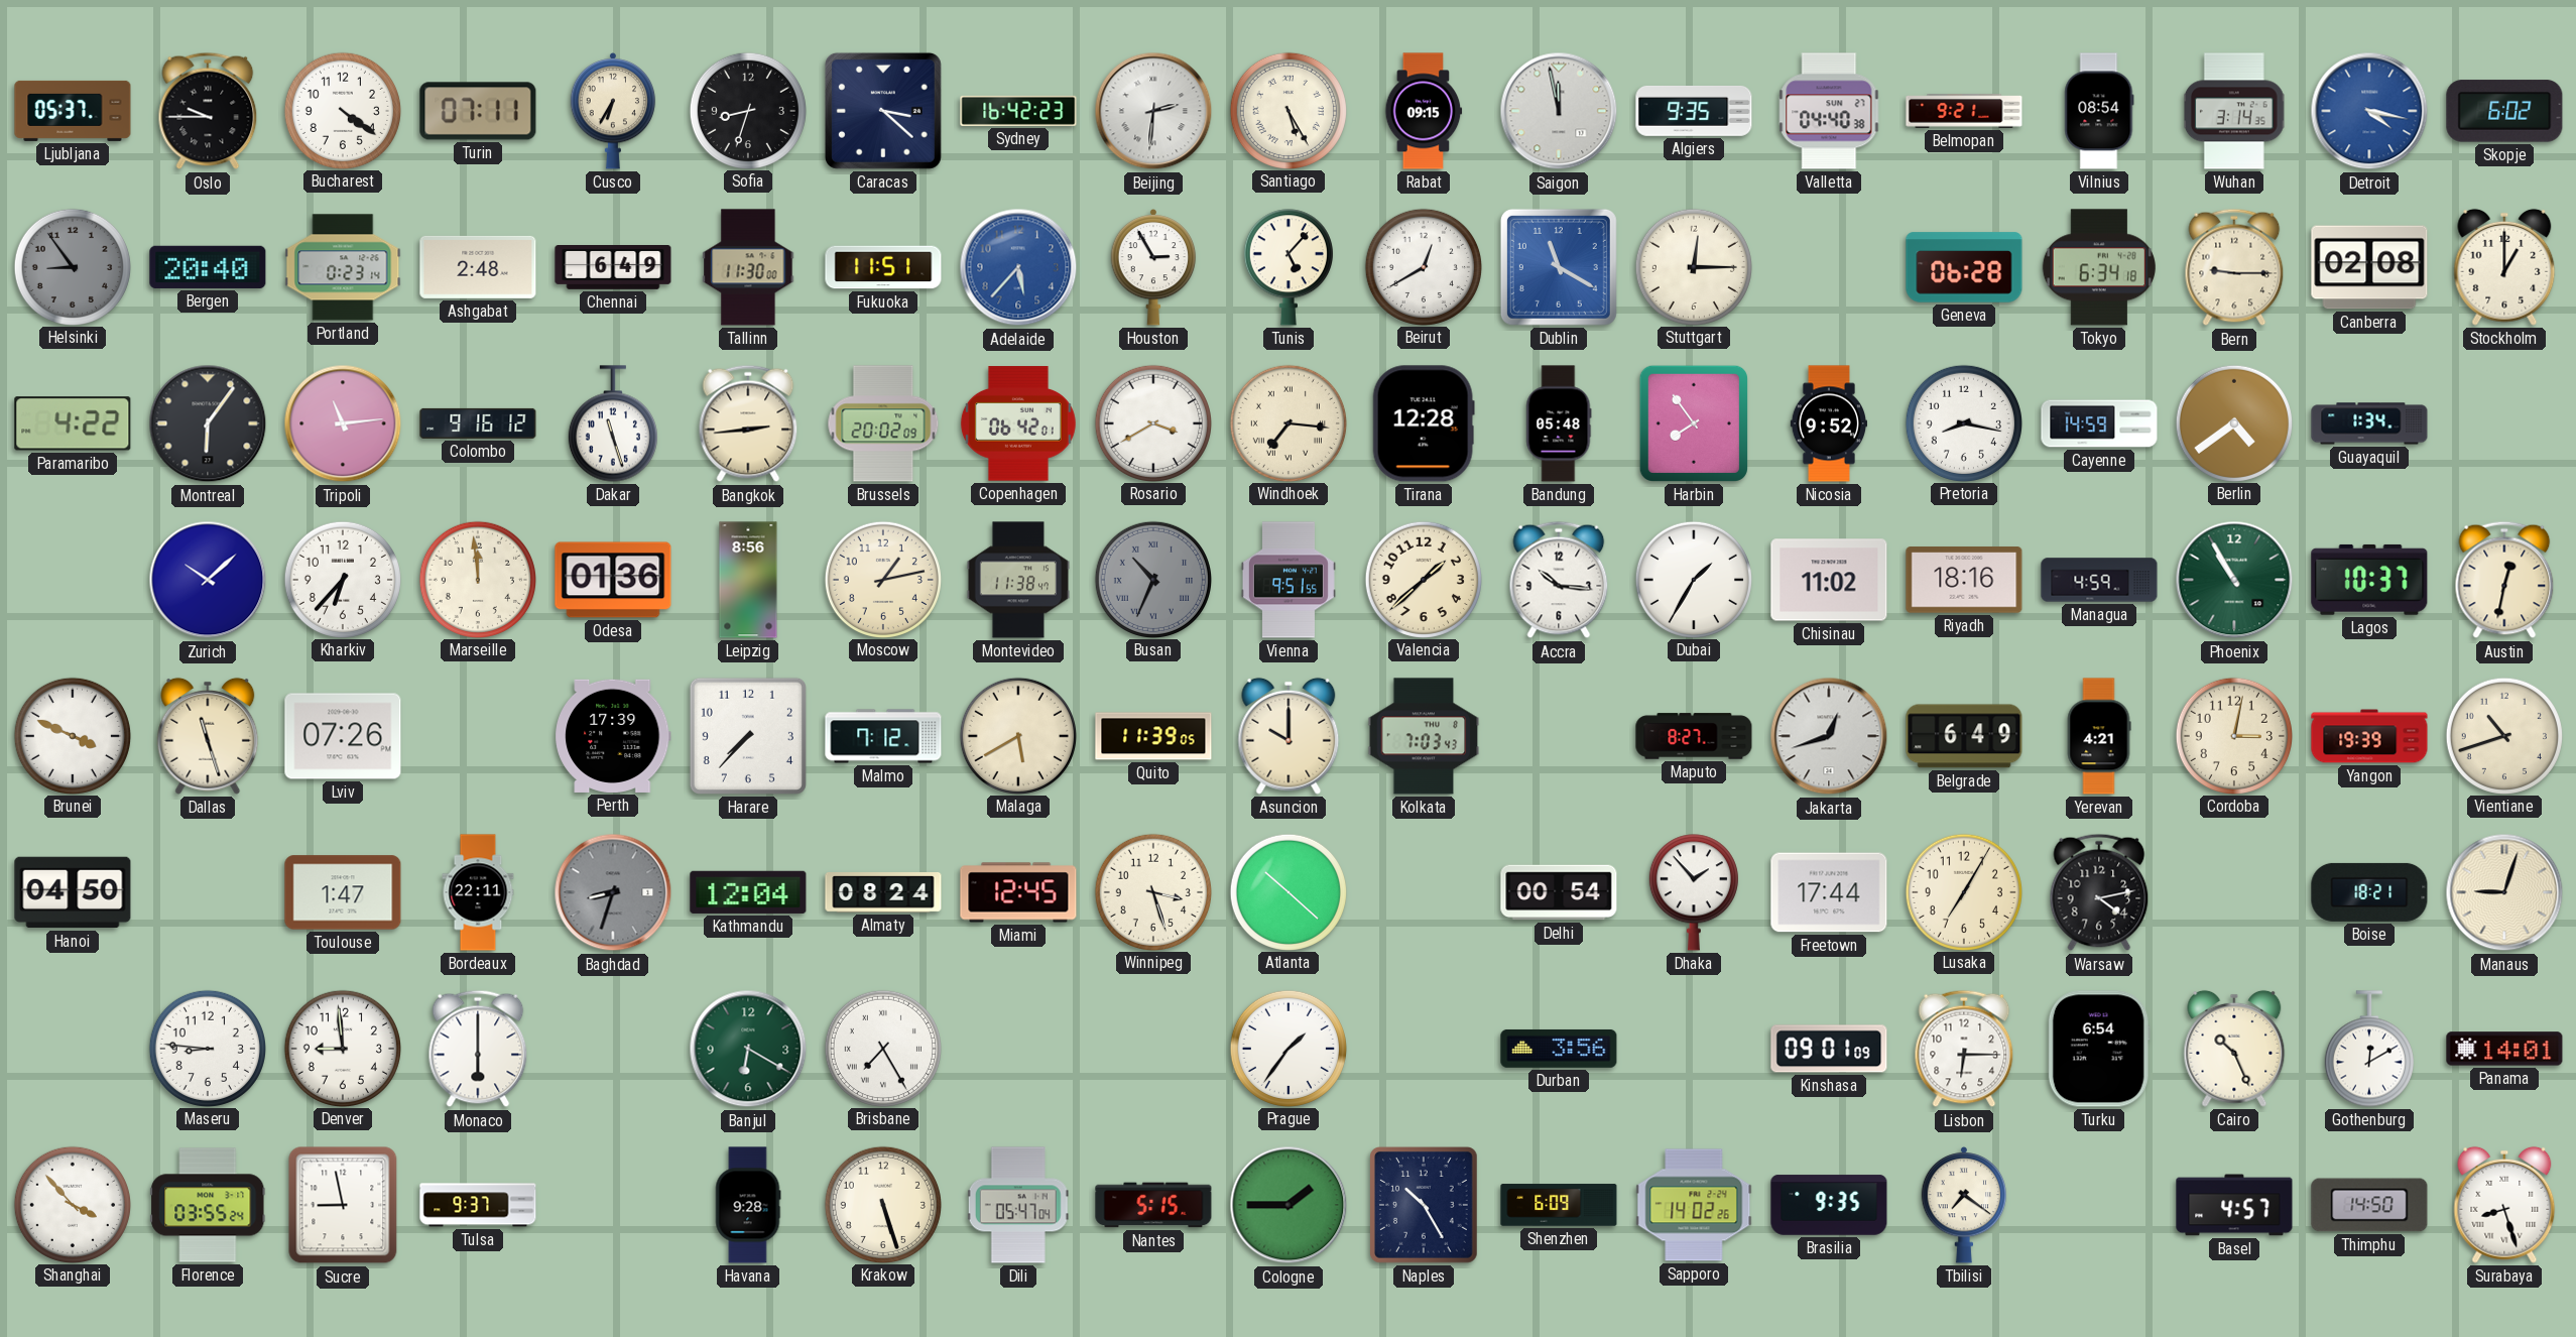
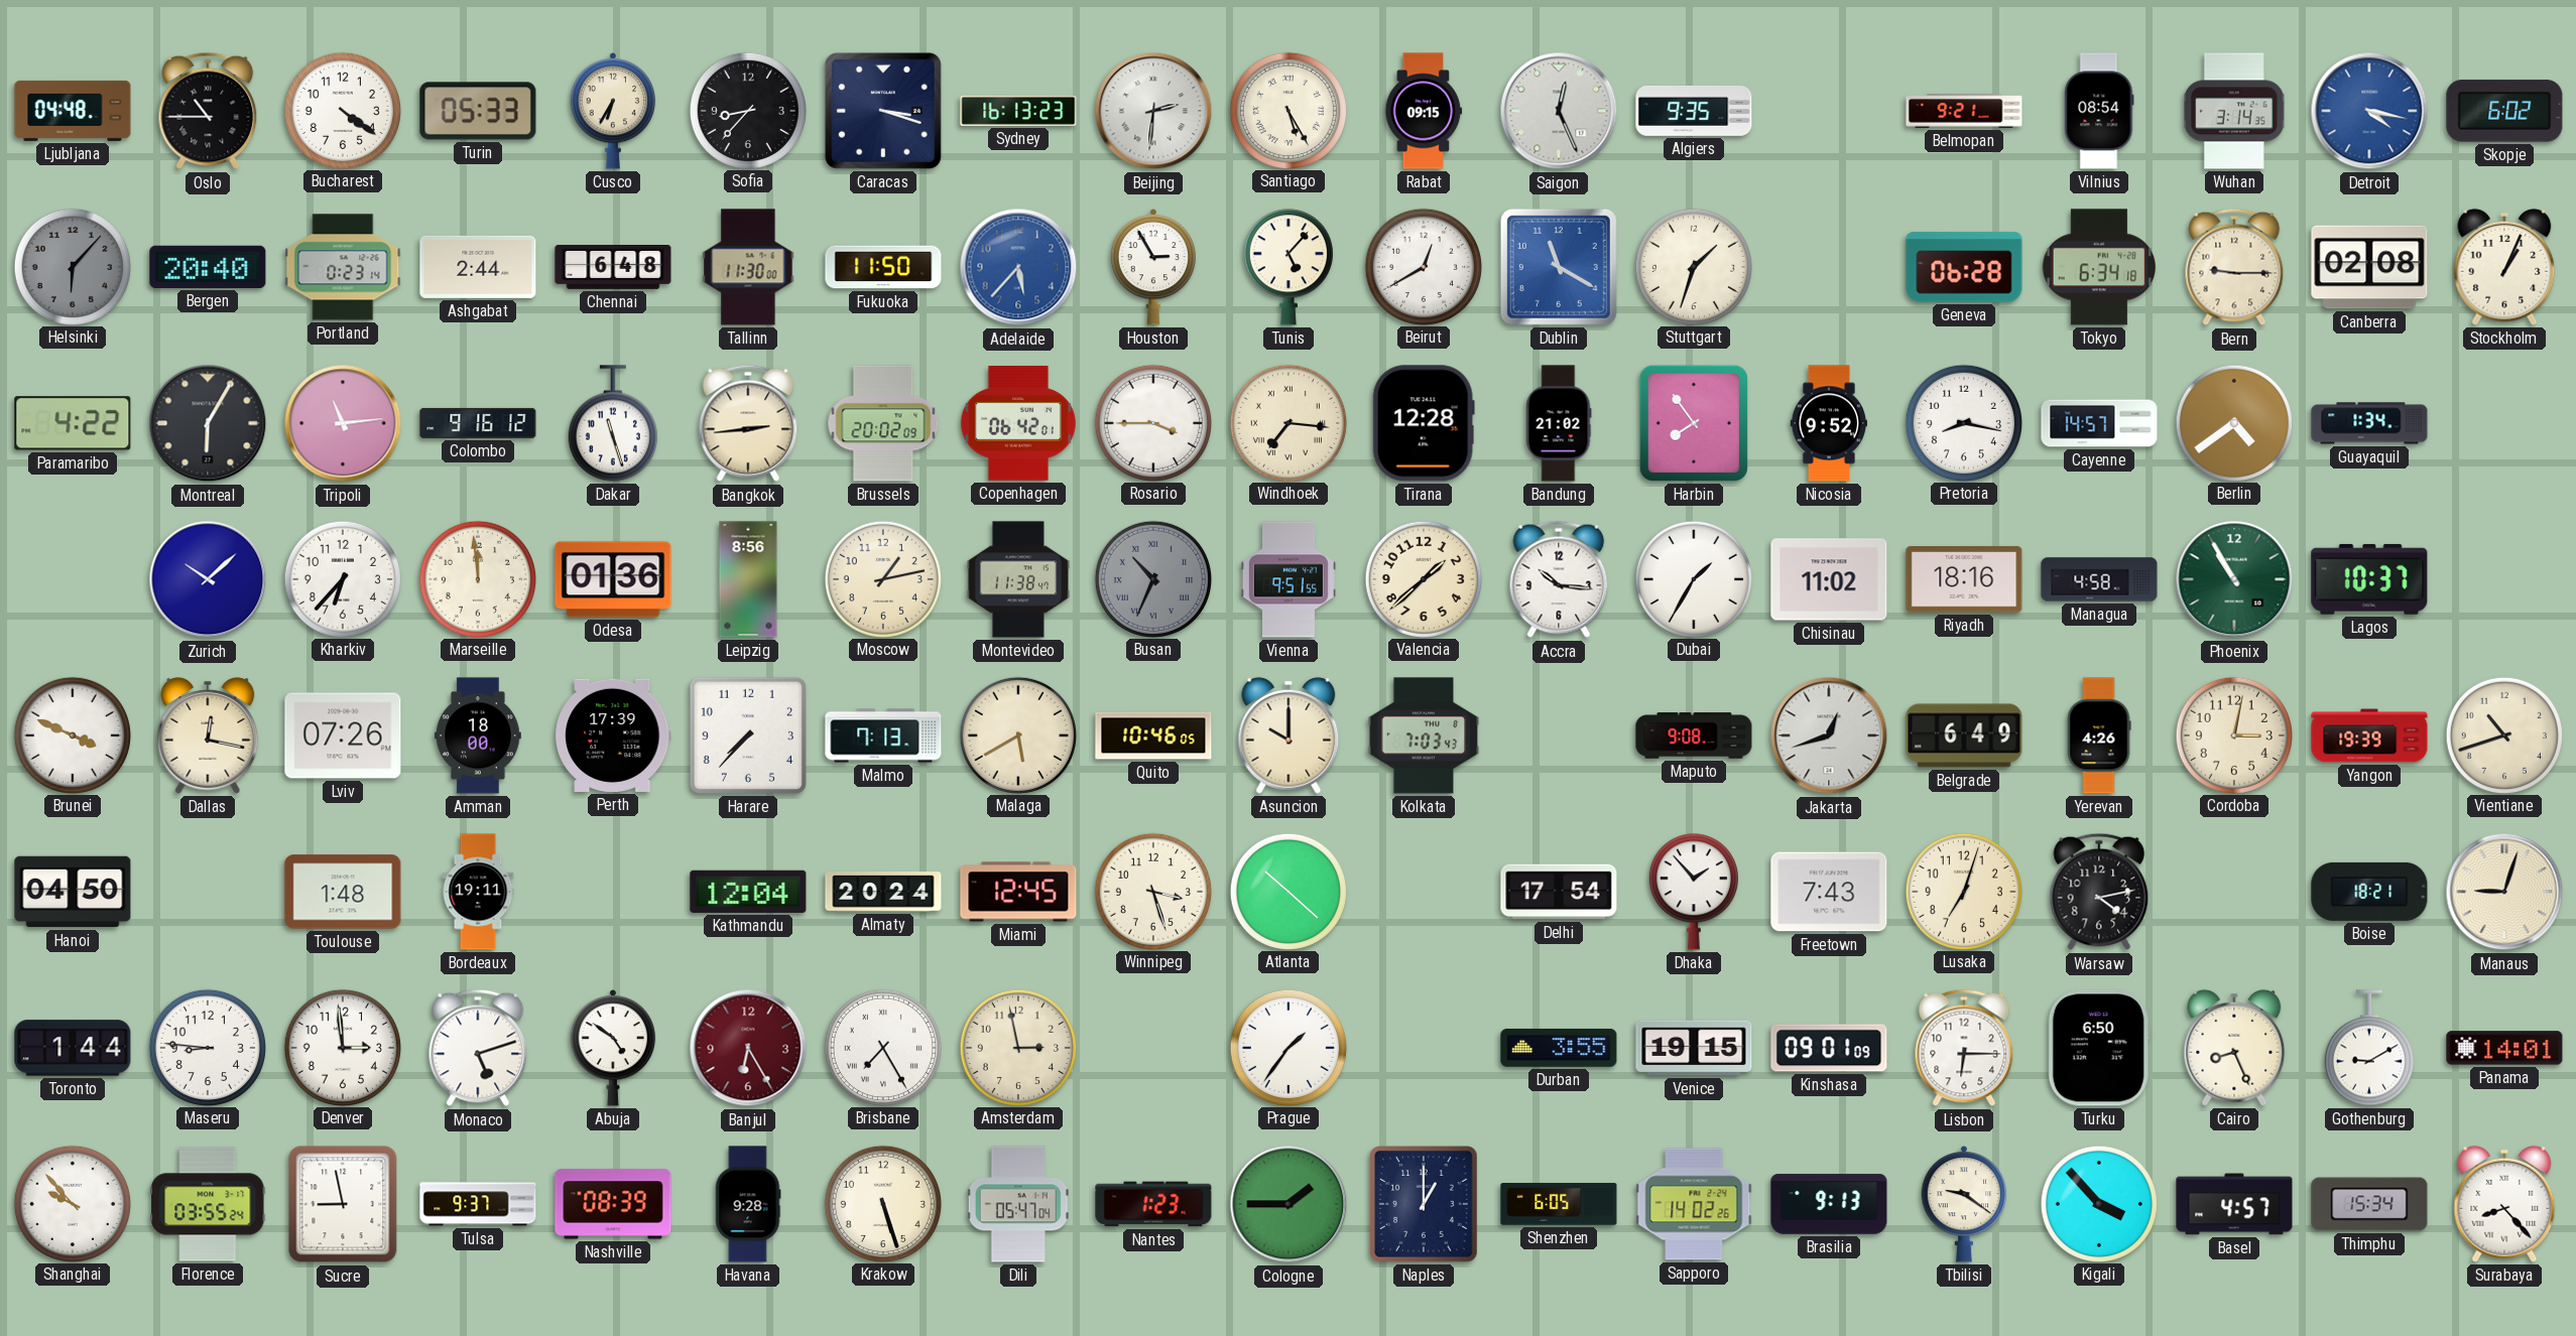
Ljubljana: 05:37 -> 04:48
Oslo: 9:45 -> 10:45
Turin: 07:11 -> 05:33
Sofia: 8:33 -> 8:37
Caracas: 3:22 -> 3:18
Sydney: 16:42 -> 16:13
Saigon: 11:58 -> 12:26
Valletta: 04:40 -> none
Helsinki: 8:54 -> 6:07
Ashgabat: 2:48 -> 2:44
Chennai: 6:49 -> 6:48
Fukuoka: 11:51 -> 11:50
Stuttgart: 12:15 -> 1:33
Stockholm: 1:00 -> 1:04
Montreal: 6:06 -> 6:05
Rosario: 3:40 -> 3:45
Bandung: 05:48 -> 21:02
Cayenne: 14:59 -> 14:57
Managua: 4:59 -> 4:58
Austin: 12:32 -> none
Dallas: 11:27 -> 12:17
Amman: none -> 18:00
Malmo: 7:12 -> 7:13
Quito: 11:39 -> 10:46
Maputo: 8:27 -> 9:08
Yerevan: 4:21 -> 4:26
Toulouse: 1:47 -> 1:48
Bordeaux: 22:11 -> 19:11
Baghdad: 8:33 -> none
Almaty: 08:24 -> 20:24
Delhi: 00:54 -> 17:54
Freetown: 17:44 -> 7:43
Lusaka: 7:05 -> 7:03
Toronto: none -> 1:44
Denver: 8:59 -> 2:59
Monaco: 6:00 -> 5:12
Abuja: none -> 4:51
Banjul: 6:20 -> 6:25
Banjul dial: green -> burgundy
Amsterdam: none -> 2:58
Durban: 3:56 -> 3:55
Venice: none -> 19:15
Turku: 6:54 -> 6:50
Cairo: 10:26 -> 8:26
Gothenburg: 12:10 -> 9:10
Shanghai: 3:53 -> 9:53
Nashville: none -> 08:39
Nantes: 5:15 -> 1:23
Naples: 10:25 -> 1:00
Shenzhen: 6:09 -> 6:05
Brasilia: 9:35 -> 9:13
Tbilisi: 7:21 -> 9:21
Kigali: none -> 3:53
Thimphu: 14:50 -> 15:34
Surabaya: 8:27 -> 8:23
